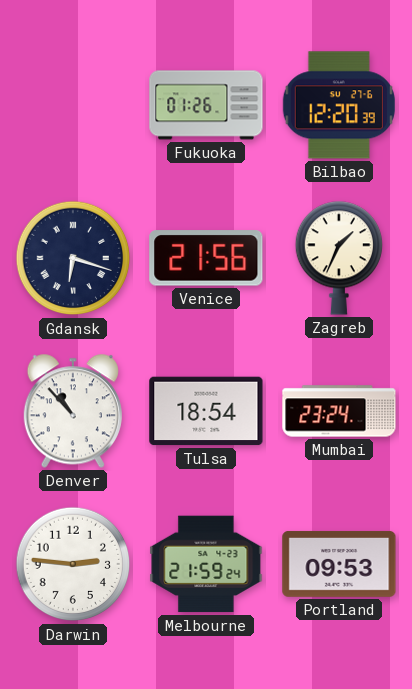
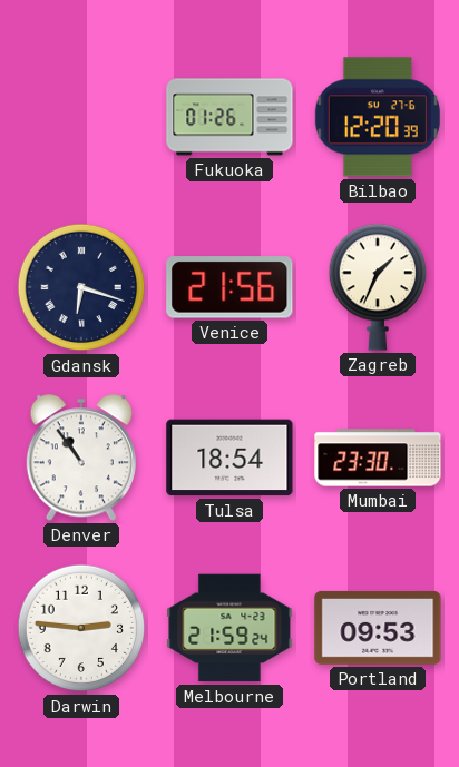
Denver: 10:53 -> 10:54
Mumbai: 23:24 -> 23:30
